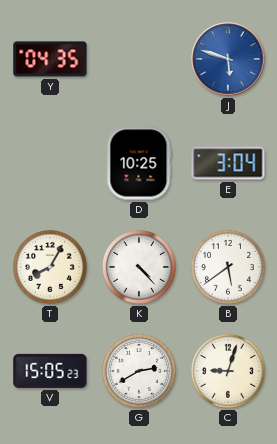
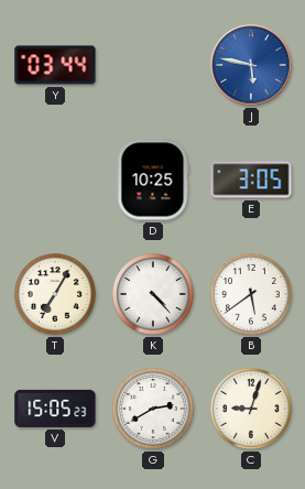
Y: 04:35 -> 03:44
J: 5:48 -> 5:47
E: 3:04 -> 3:05
T: 8:05 -> 7:05
